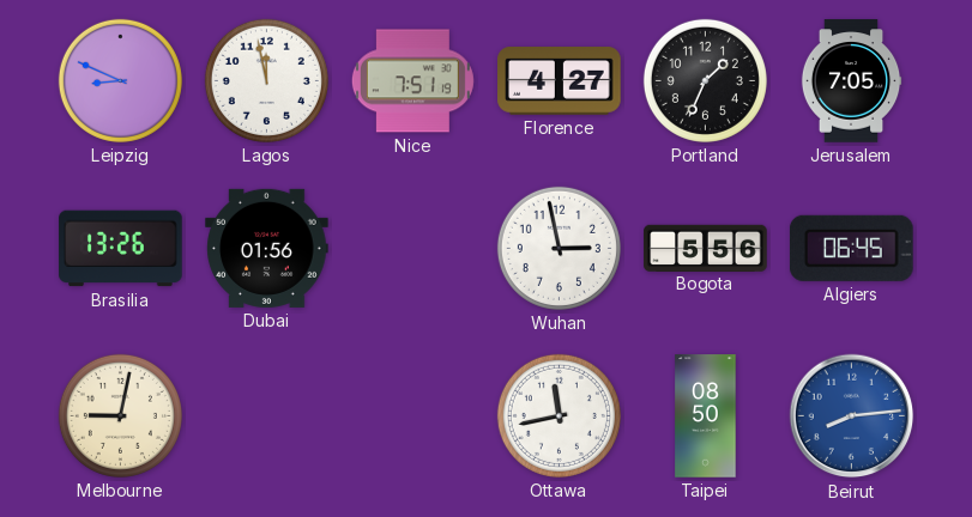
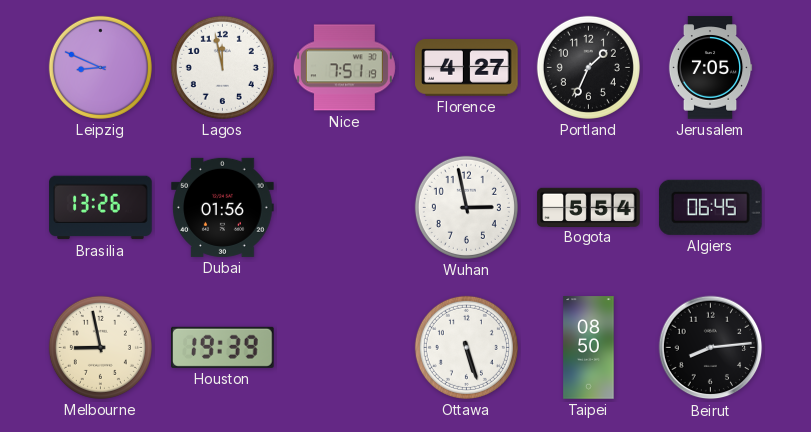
Bogota: 5:56 -> 5:54
Melbourne: 9:02 -> 8:58
Houston: none -> 19:39
Ottawa: 11:43 -> 5:27
Beirut dial: blue -> black
